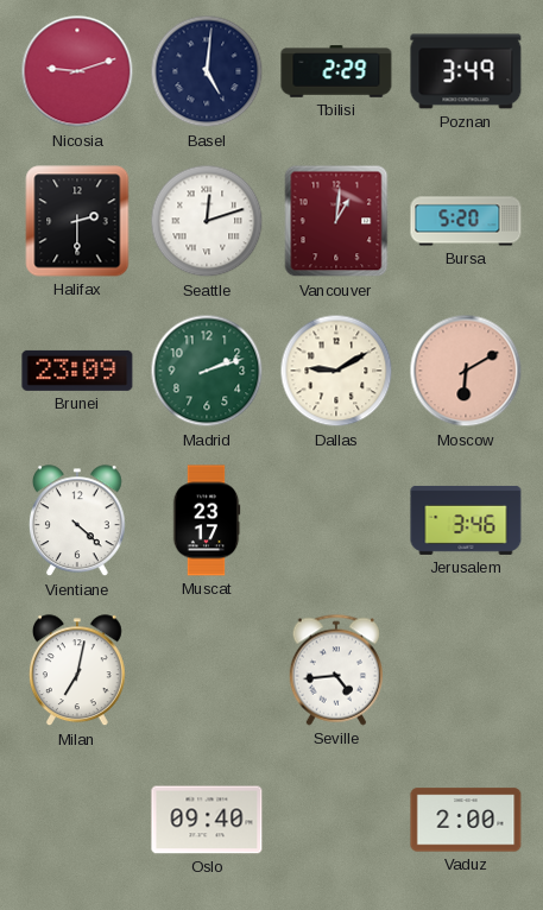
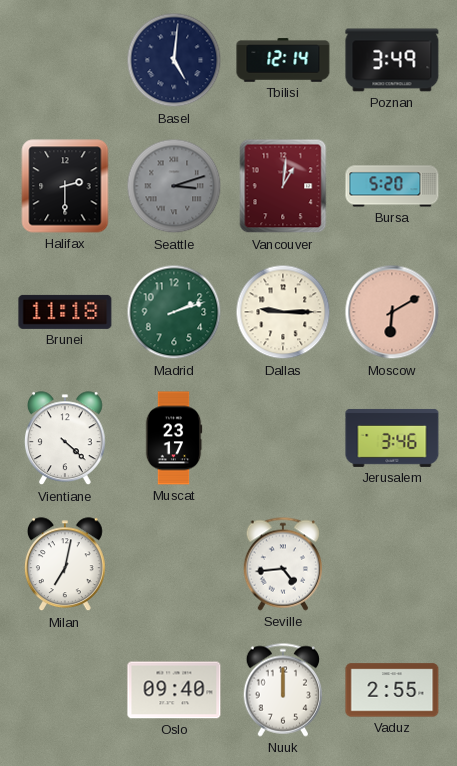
Nicosia: 9:12 -> none
Tbilisi: 2:29 -> 12:14
Seattle: 12:12 -> 3:12
Seattle dial: white -> grey
Brunei: 23:09 -> 11:18
Dallas: 9:10 -> 9:15
Nuuk: none -> 12:00
Vaduz: 2:00 -> 2:55
